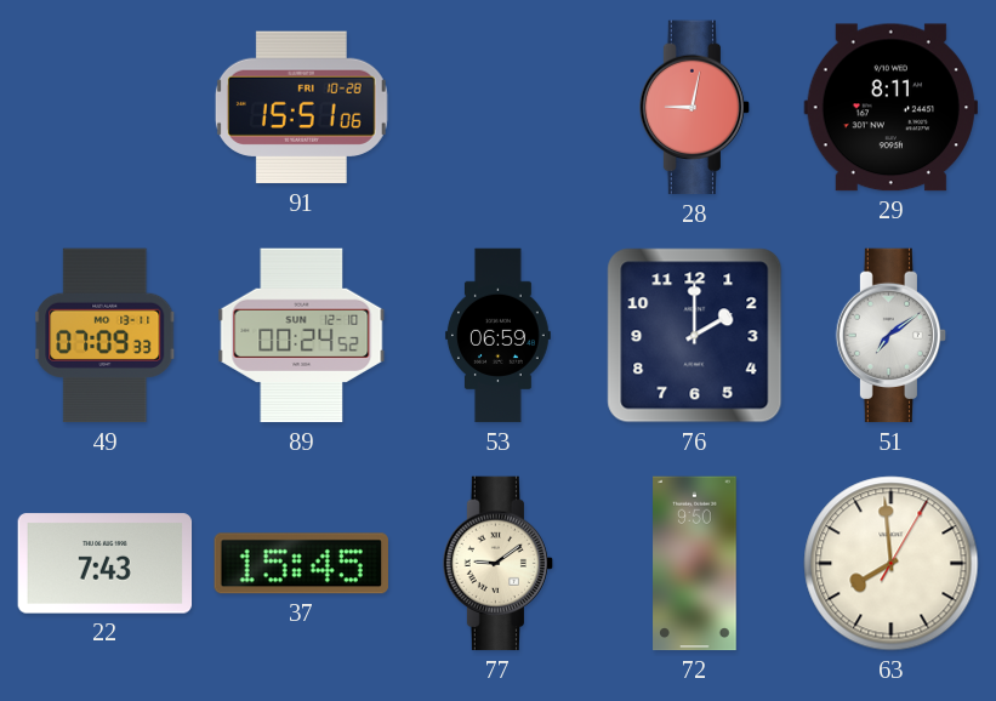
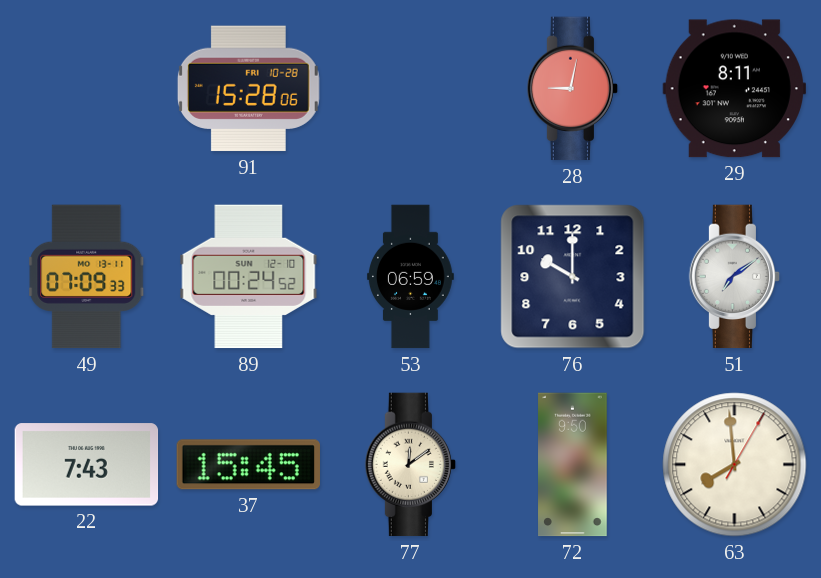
91: 15:51 -> 15:28
76: 2:00 -> 10:00
77: 9:09 -> 12:09
